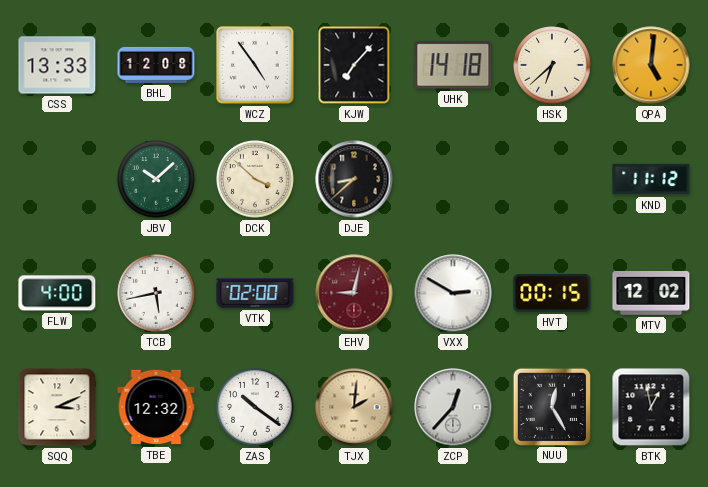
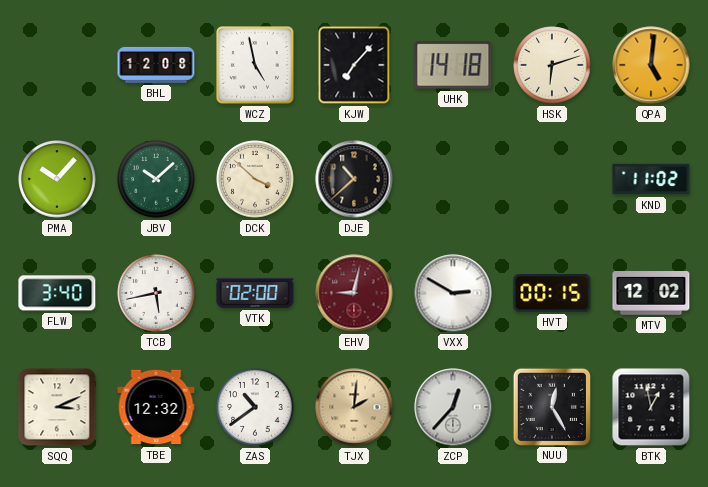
CSS: 13:33 -> none
WCZ: 4:54 -> 4:58
HSK: 6:38 -> 6:12
PMA: none -> 10:07
DJE: 8:38 -> 10:38
KND: 11:12 -> 11:02
FLW: 4:00 -> 3:40
ZAS: 10:21 -> 10:39
